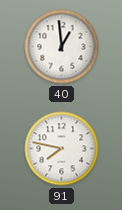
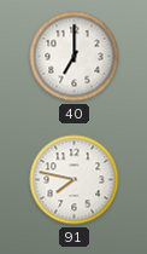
40: 12:59 -> 7:00
